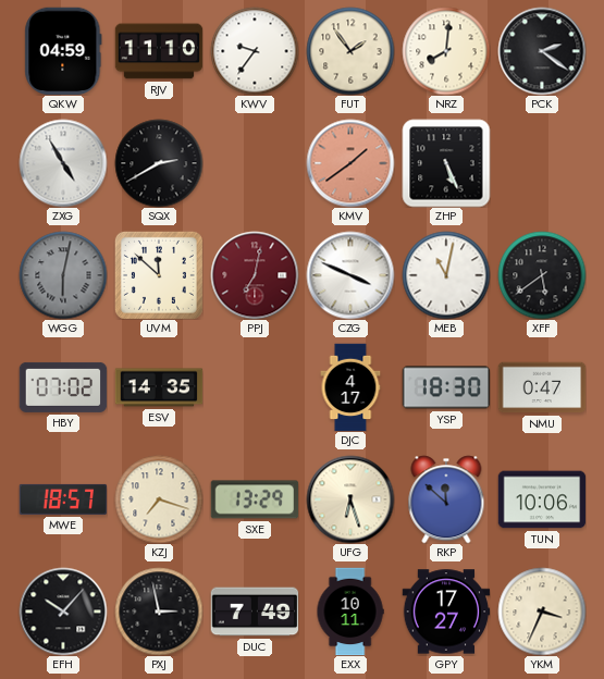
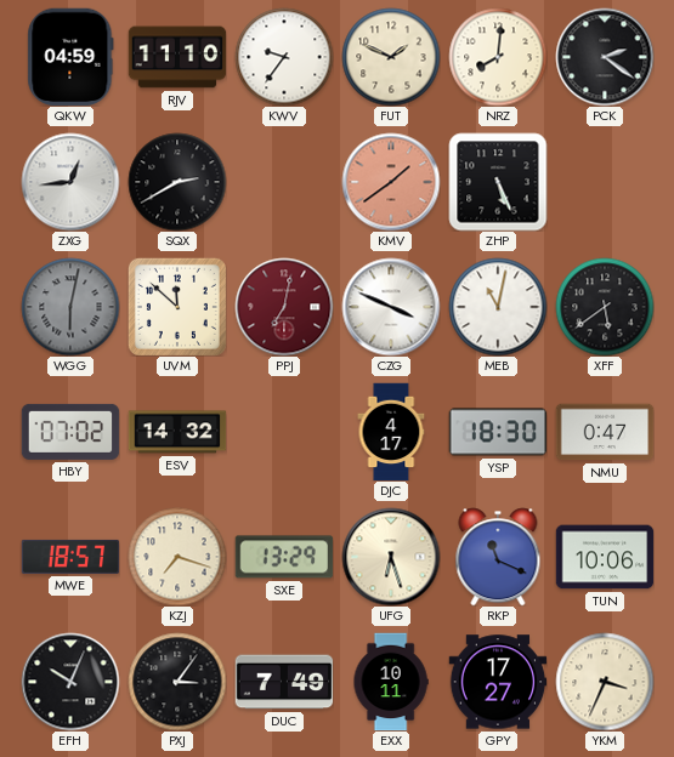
FUT: 1:54 -> 1:49
ZXG: 4:55 -> 12:44
ESV: 14:35 -> 14:32
RKP: 11:52 -> 11:19
EFH: 10:07 -> 10:04
PXJ: 2:58 -> 3:06
